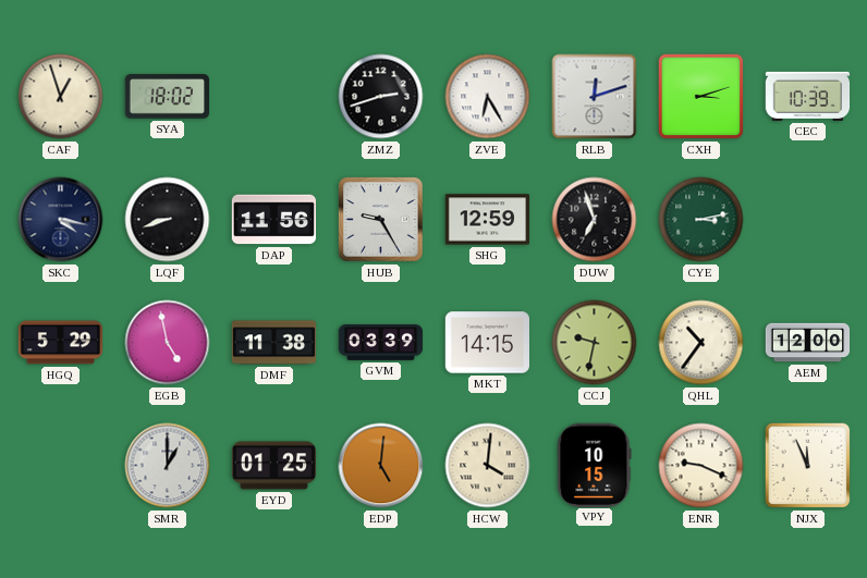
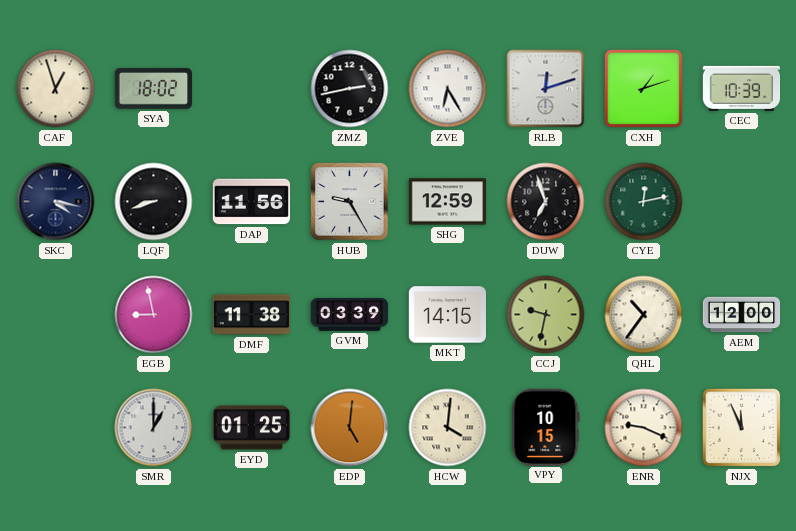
ZMZ: 2:42 -> 2:43
CXH: 3:12 -> 1:12
CYE: 3:13 -> 12:13
HGQ: 5:29 -> none
EGB: 4:58 -> 8:58
